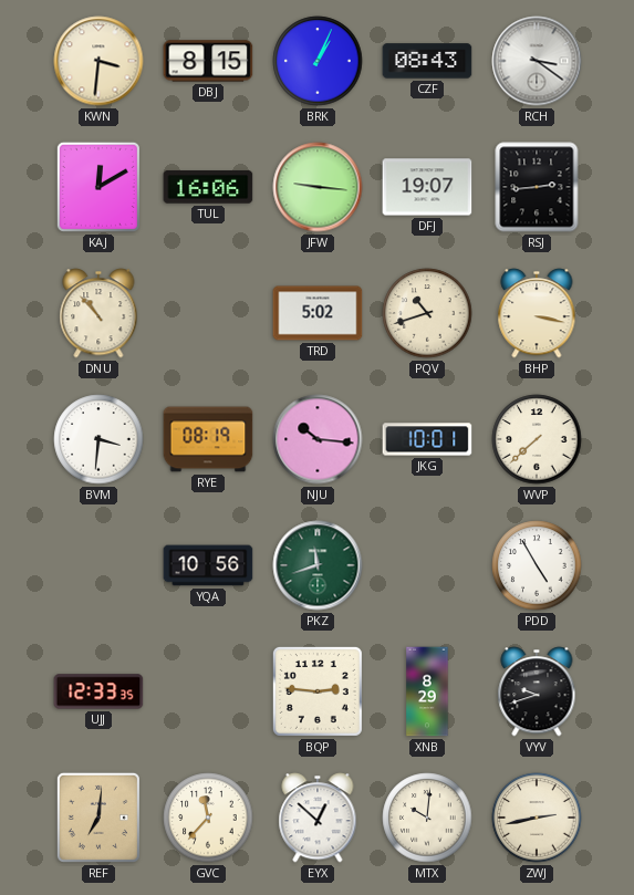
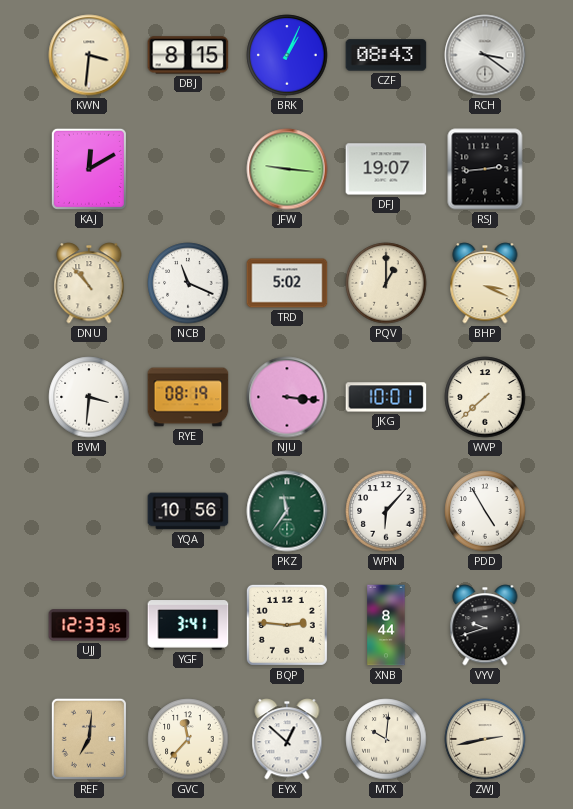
TUL: 16:06 -> none
NCB: none -> 11:19
PQV: 10:42 -> 1:00
BHP: 3:17 -> 3:19
NJU: 10:16 -> 3:16
PKZ: 11:42 -> 11:36
WPN: none -> 6:07
YGF: none -> 3:41
XNB: 8:29 -> 8:44
